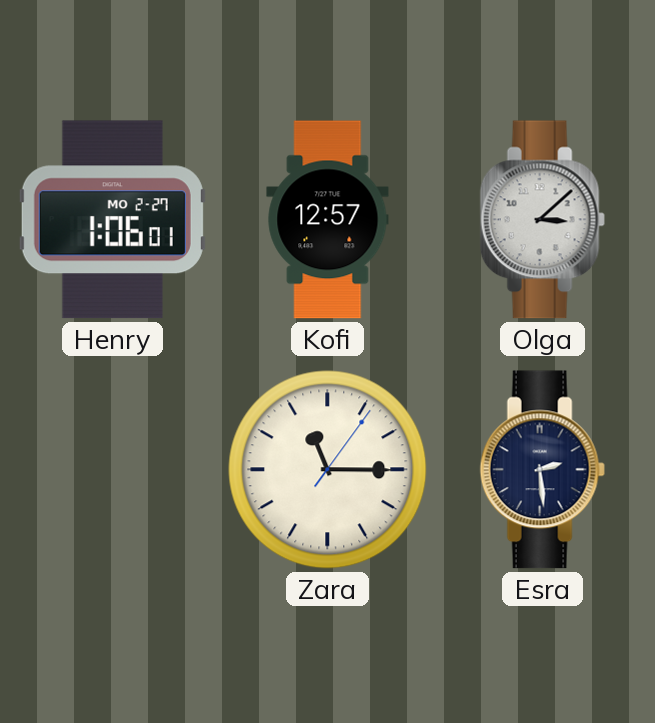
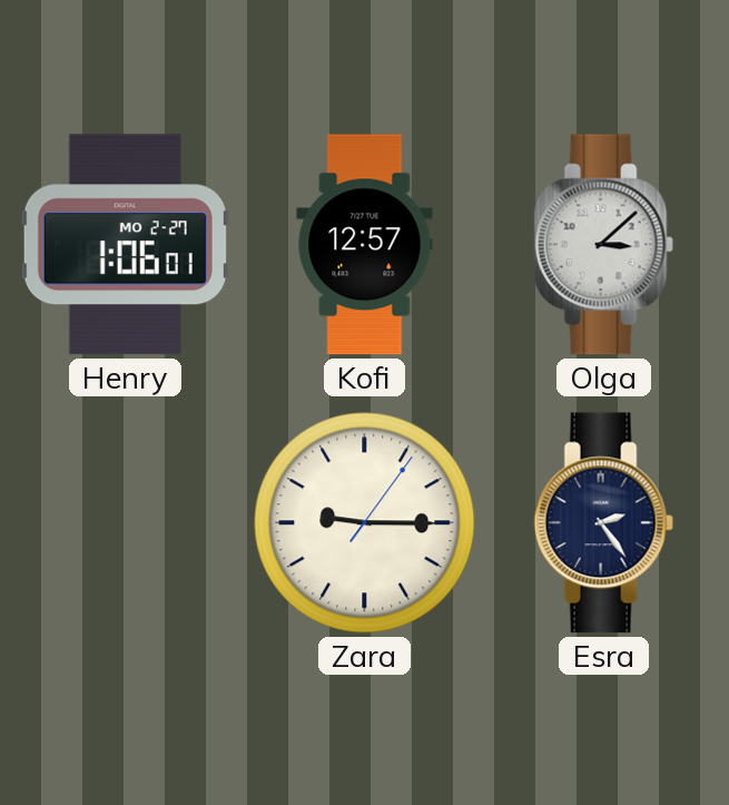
Zara: 11:15 -> 9:15
Esra: 2:29 -> 2:24
